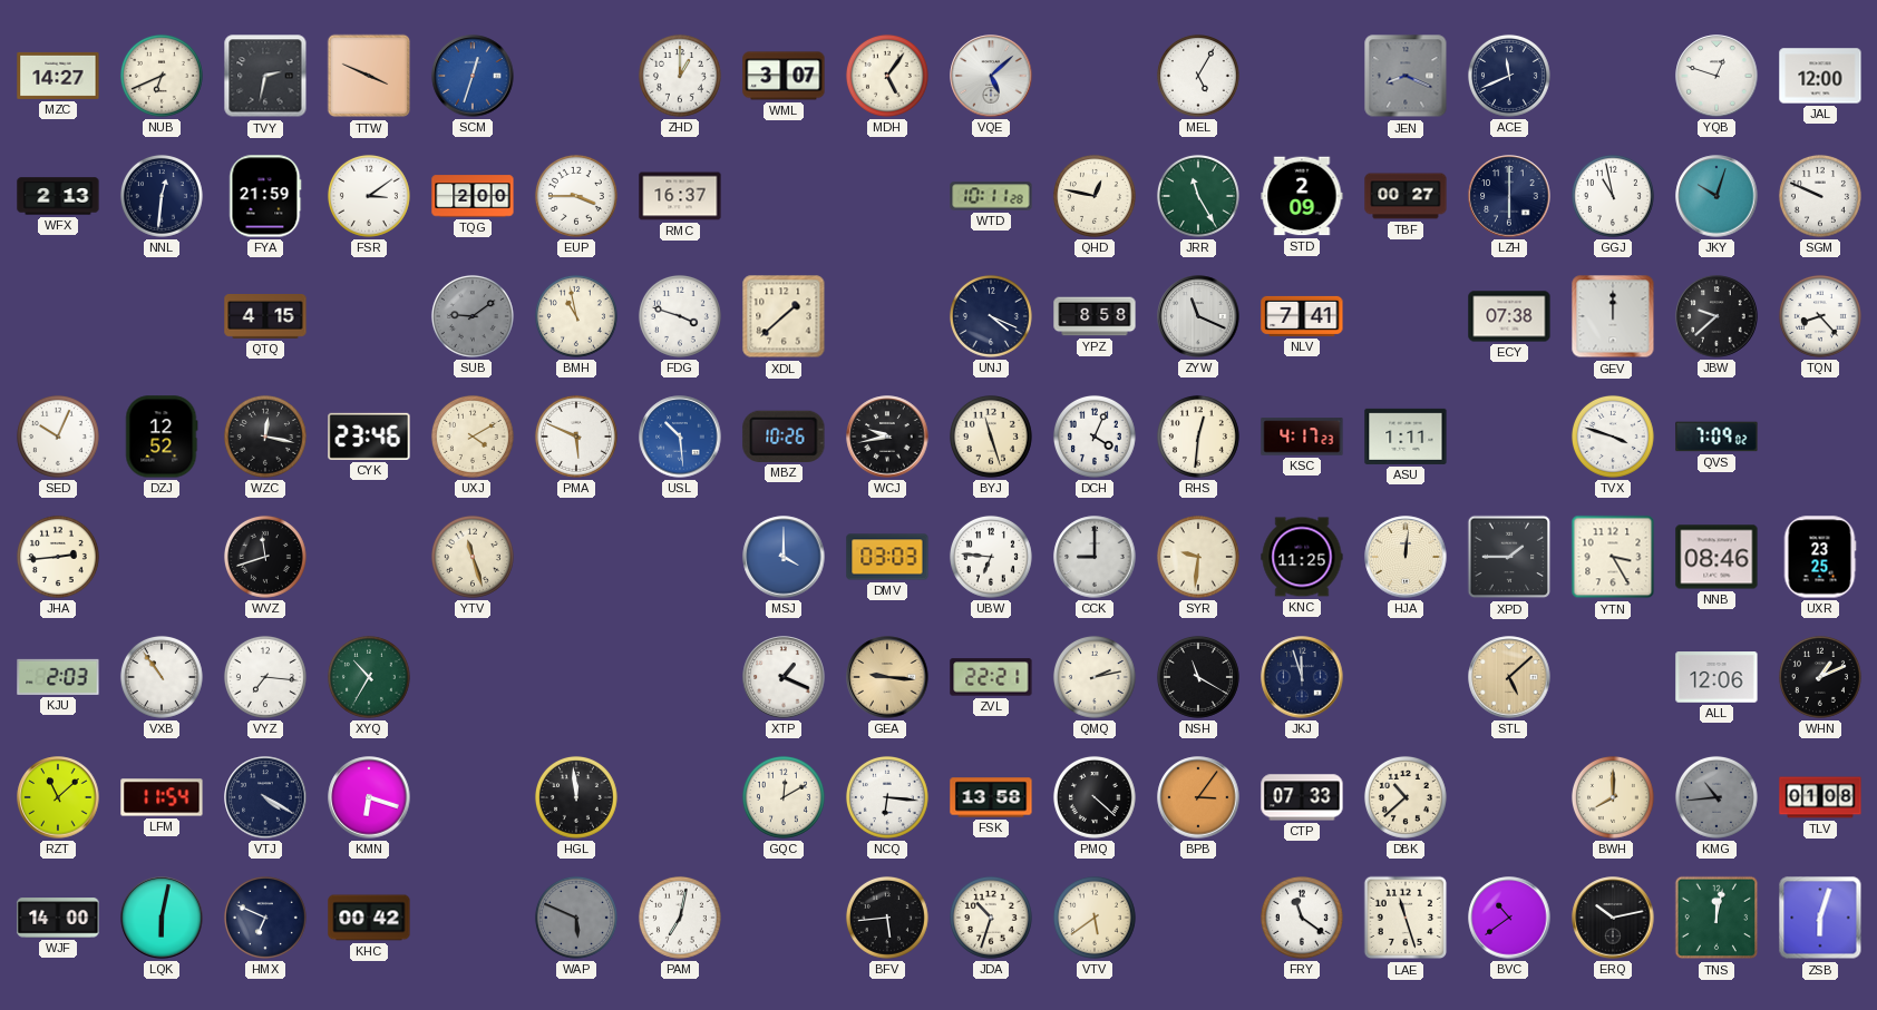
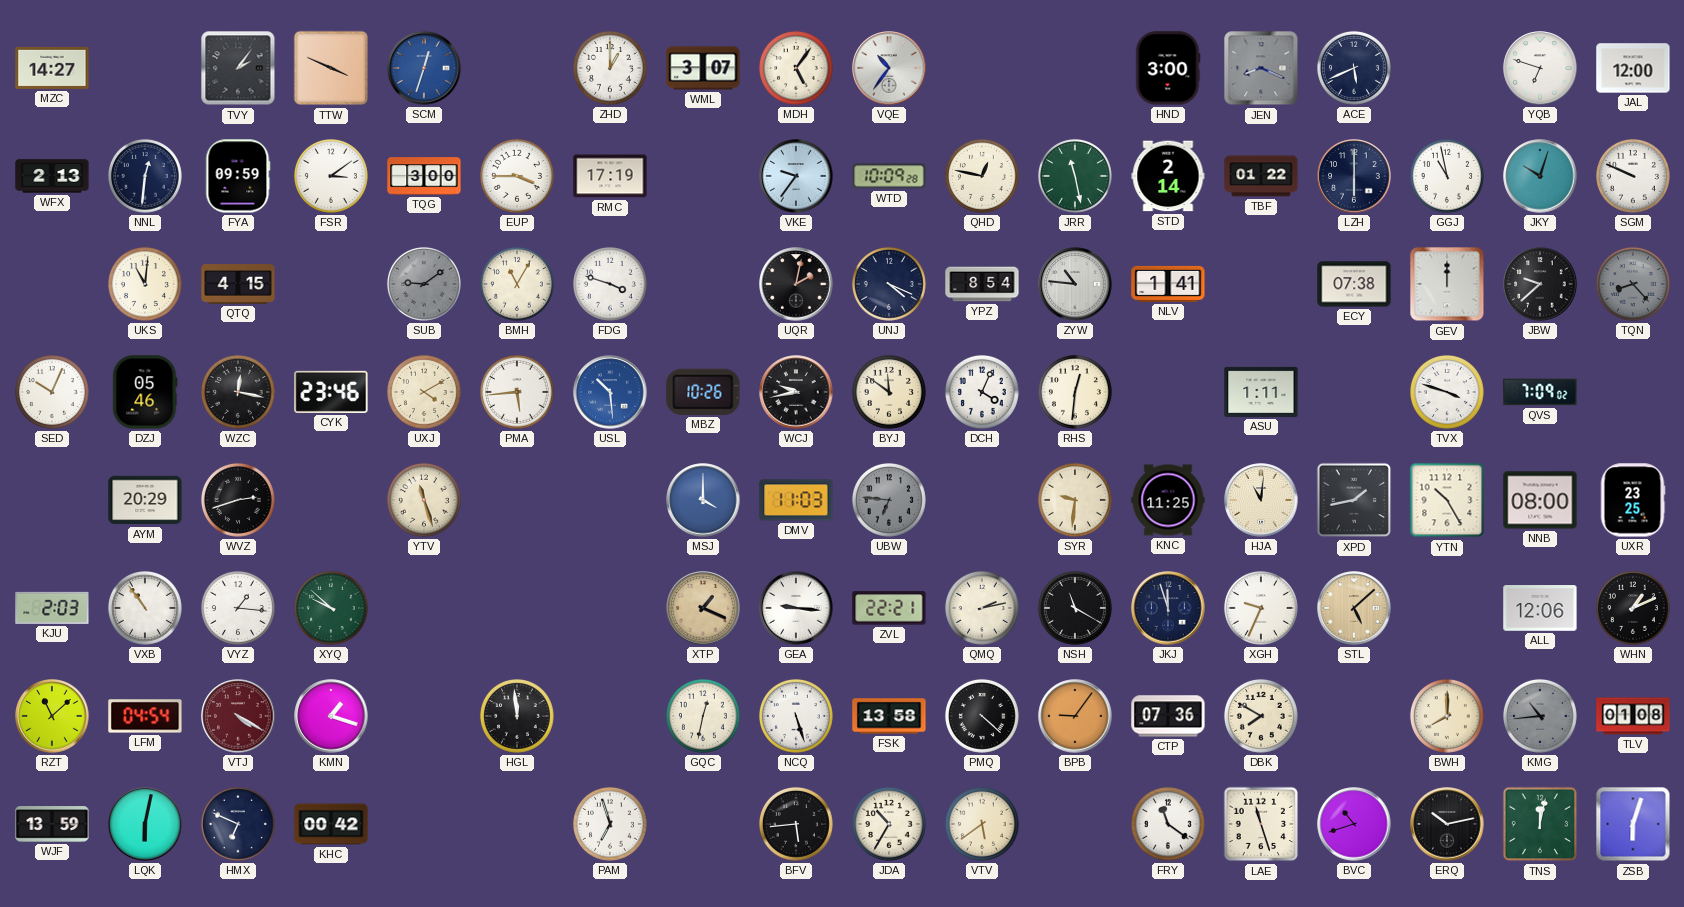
NUB: 6:41 -> none
TVY: 2:32 -> 2:06
VQE: 5:08 -> 10:36
MEL: 5:05 -> none
HND: none -> 3:00
ACE: 11:41 -> 5:41
YQB: 12:48 -> 6:48
FYA: 21:59 -> 09:59
TQG: 2:00 -> 3:00
RMC: 16:37 -> 17:19
VKE: none -> 9:36
WTD: 10:11 -> 10:09
JRR: 11:25 -> 11:28
STD: 2:09 -> 2:14
TBF: 00:27 -> 01:22
UKS: none -> 11:01
BMH: 10:58 -> 11:05
XDL: 1:38 -> none
UQR: none -> 2:02
YPZ: 8:58 -> 8:54
ZYW: 11:19 -> 10:46
NLV: 7:41 -> 1:41
TQN dial: white -> grey
DZJ: 12:52 -> 05:46
PMA: 5:49 -> 5:44
BYJ: 11:27 -> 11:51
KSC: 4:17 -> none
JHA: 2:44 -> none
AYM: none -> 20:29
WVZ: 11:42 -> 2:42
DMV: 03:03 -> 11:03
UBW dial: white -> grey
CCK: 9:00 -> none
HJA: 12:01 -> 11:01
XPD: 1:45 -> 1:43
YTN: 3:25 -> 10:25
NNB: 08:46 -> 08:00
VYZ: 7:16 -> 1:16
XYQ: 10:35 -> 9:52
XTP dial: white -> champagne
GEA dial: champagne -> white
XGH: none -> 9:34
LFM: 11:54 -> 04:54
VTJ dial: navy -> burgundy
KMN: 6:18 -> 1:18
GQC: 12:10 -> 12:32
NCQ: 6:16 -> 5:27
BPB: 3:06 -> 9:06
CTP: 07:33 -> 07:36
DBK: 10:38 -> 7:50
WJF: 14:00 -> 13:59
WAP: 5:49 -> none
PAM: 7:02 -> 6:57
JDA: 10:33 -> 10:35
BVC: 10:39 -> 10:42
